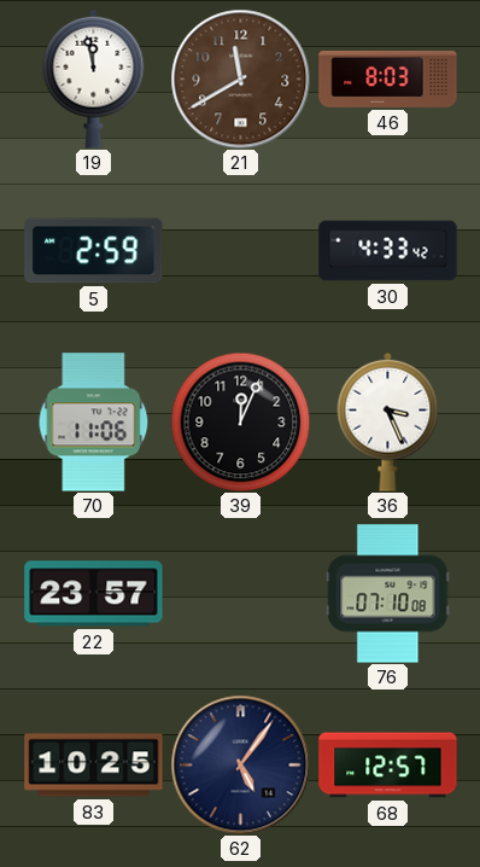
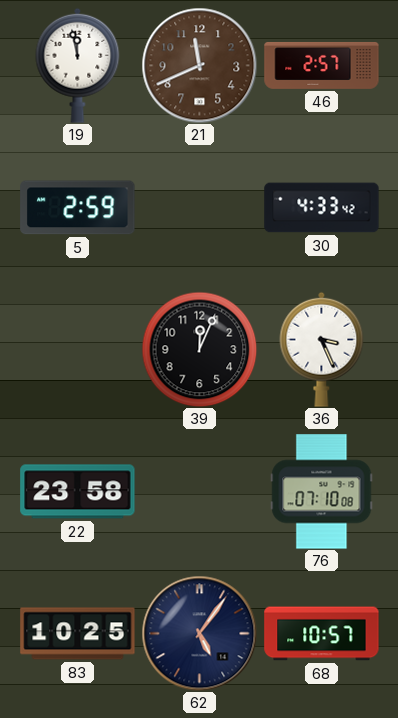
21: 11:40 -> 11:41
46: 8:03 -> 2:57
70: 11:06 -> none
22: 23:57 -> 23:58
68: 12:57 -> 10:57
